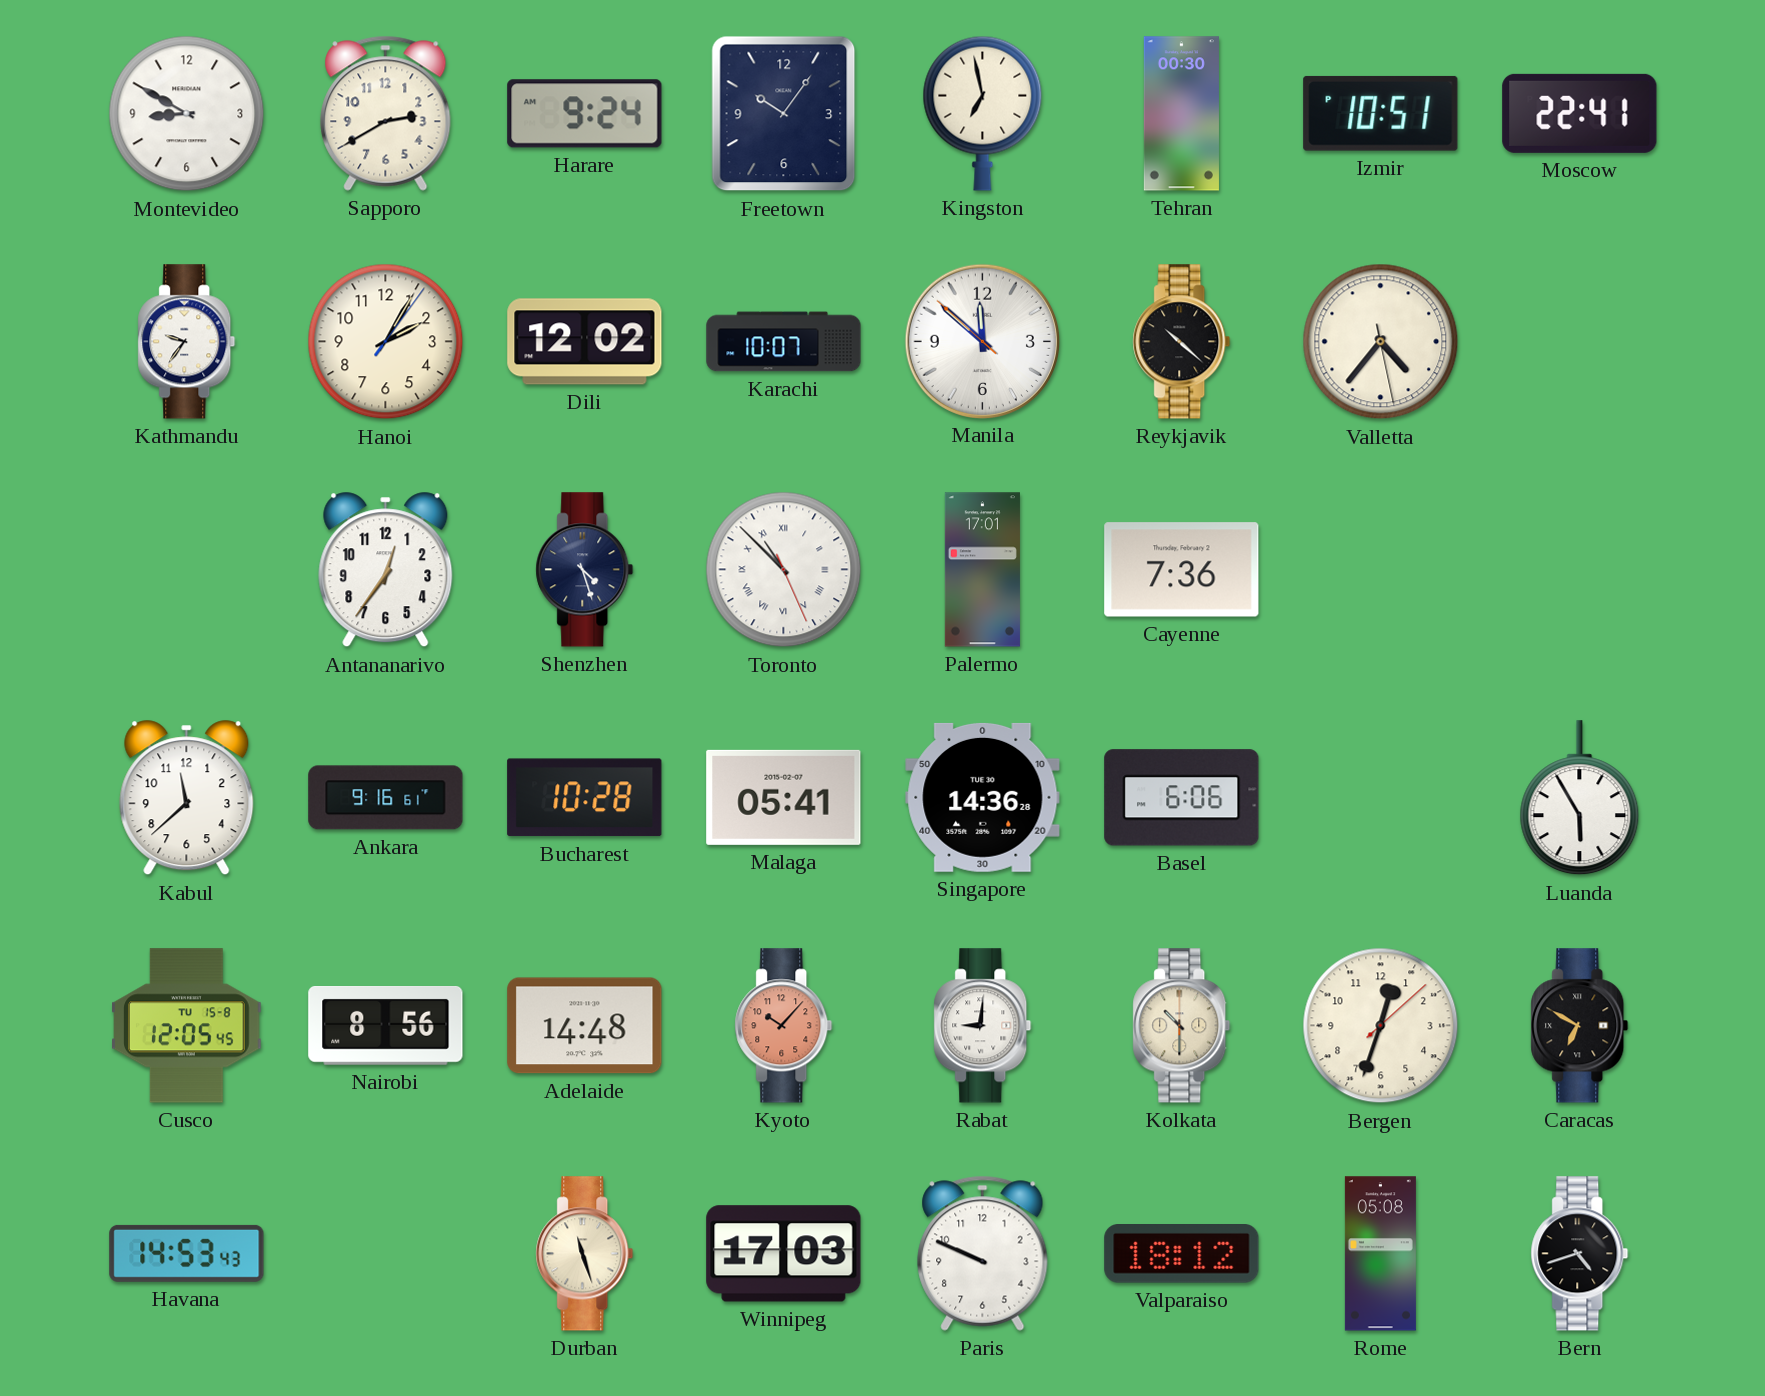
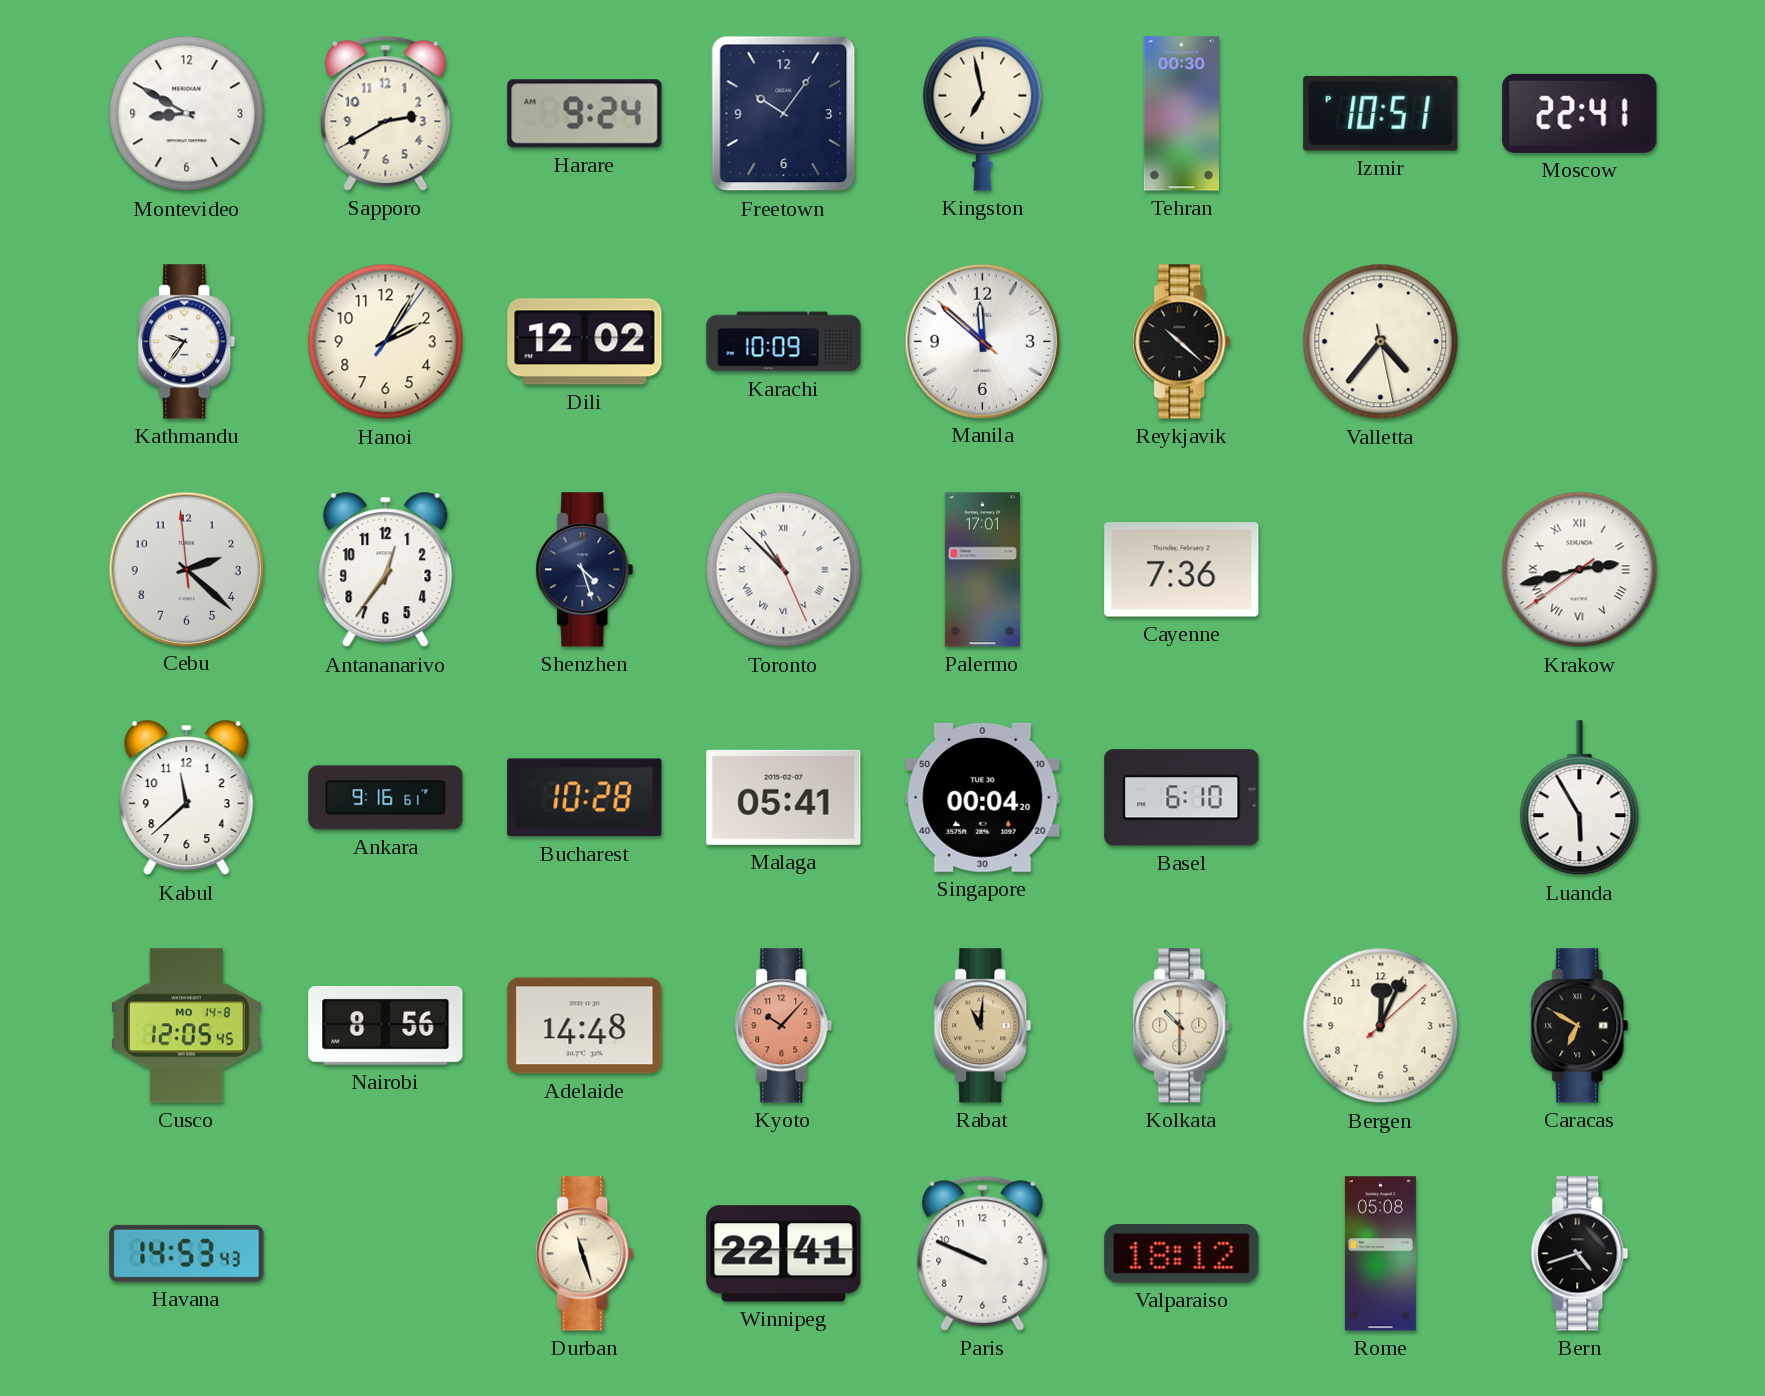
Karachi: 10:07 -> 10:09
Cebu: none -> 2:21
Krakow: none -> 2:42
Singapore: 14:36 -> 00:04
Basel: 6:06 -> 6:10
Cusco date: TU 15-8 -> MO 14-8
Rabat: 9:01 -> 11:01
Rabat dial: white -> champagne
Bergen: 12:33 -> 12:04
Winnipeg: 17:03 -> 22:41
